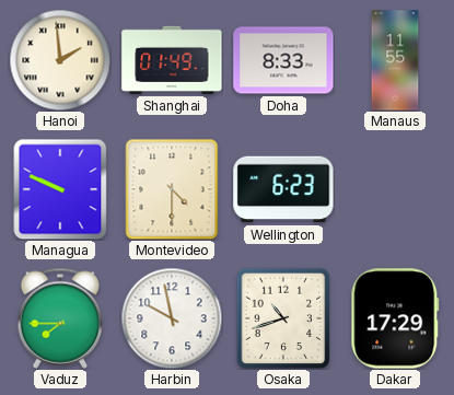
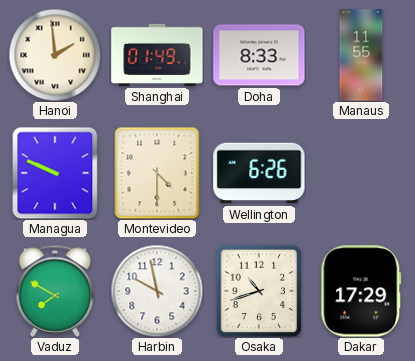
Wellington: 6:23 -> 6:26
Vaduz: 7:45 -> 7:50
